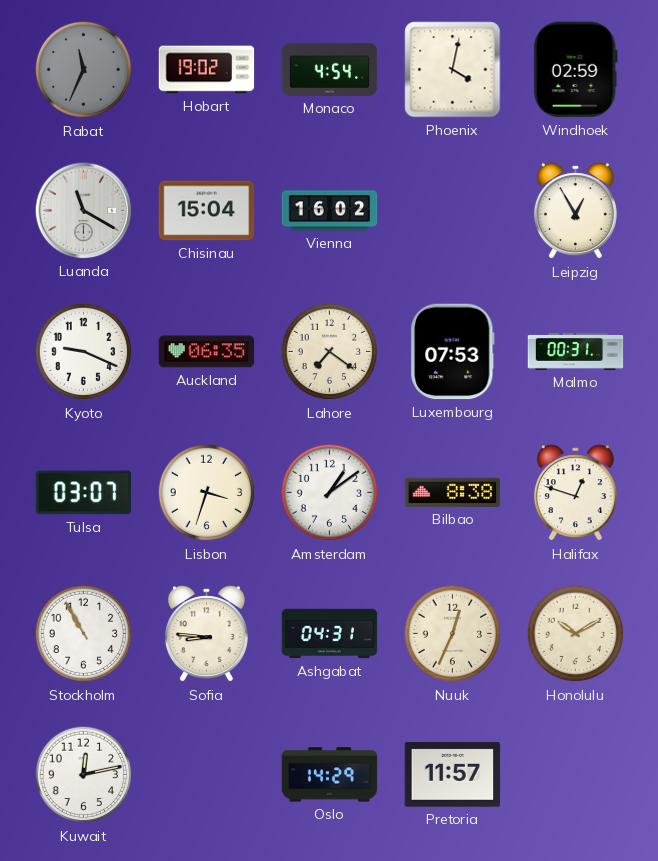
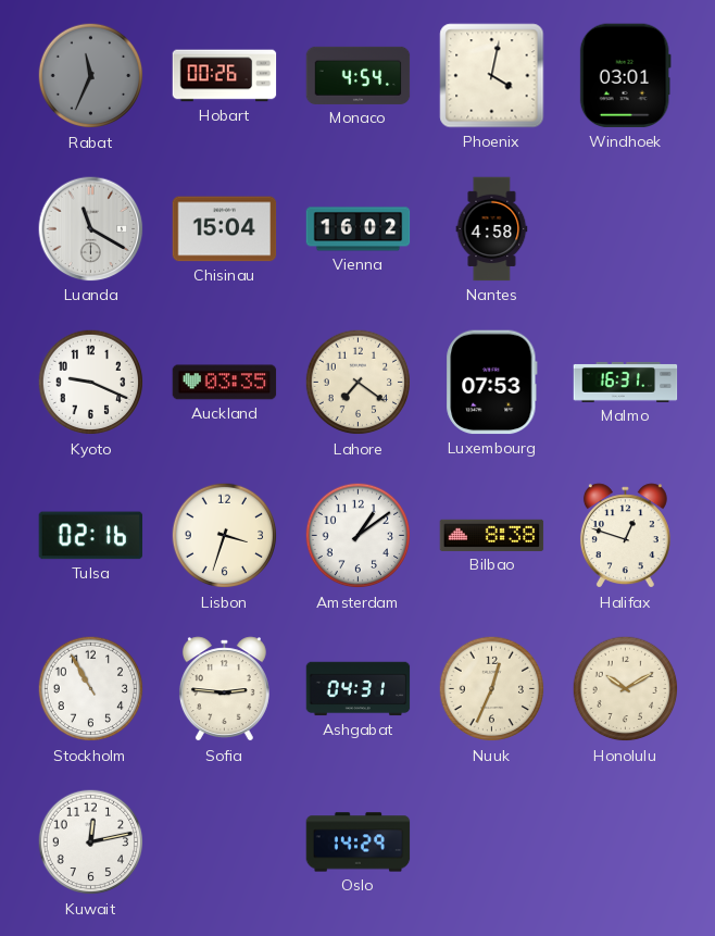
Hobart: 19:02 -> 00:26
Windhoek: 02:59 -> 03:01
Nantes: none -> 4:58
Leipzig: 12:55 -> none
Auckland: 06:35 -> 03:35
Malmo: 00:31 -> 16:31
Tulsa: 03:07 -> 02:16
Sofia: 8:46 -> 2:46
Pretoria: 11:57 -> none
